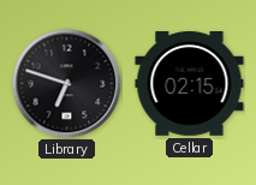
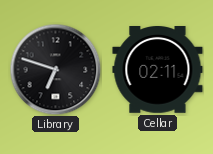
Cellar: 02:15 -> 02:11
